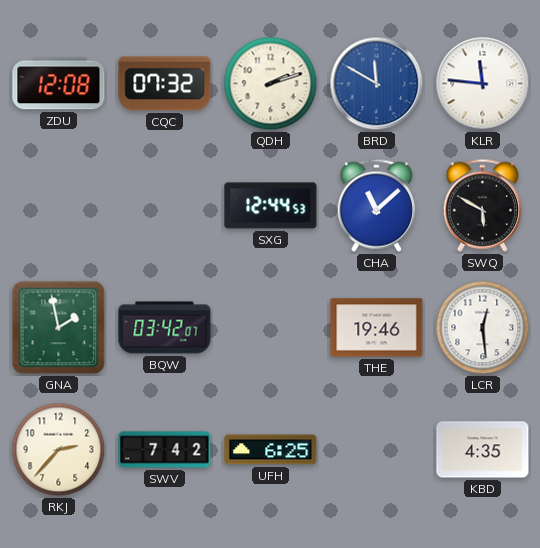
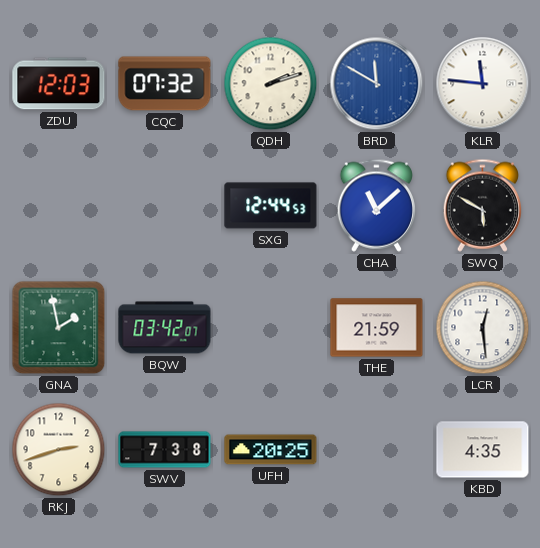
ZDU: 12:08 -> 12:03
THE: 19:46 -> 21:59
RKJ: 2:37 -> 2:42
SWV: 7:42 -> 7:38
UFH: 6:25 -> 20:25
